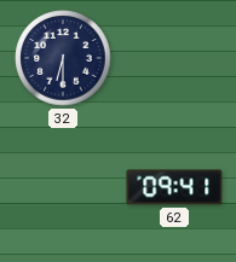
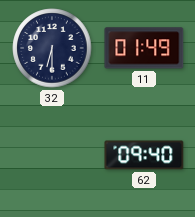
11: none -> 01:49
62: 09:41 -> 09:40
